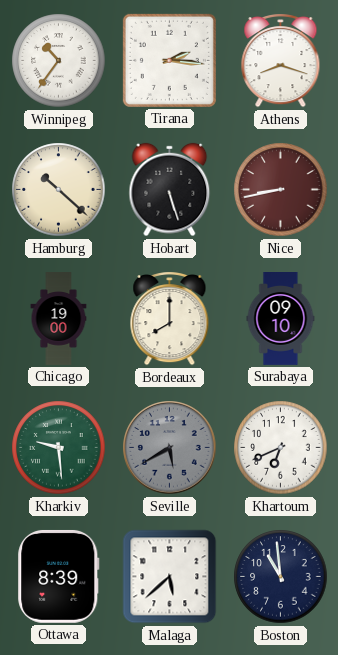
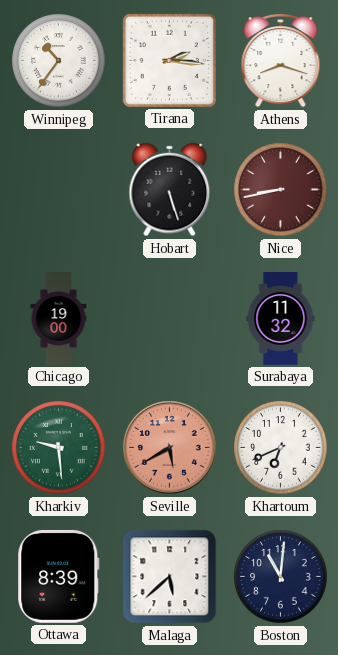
Hamburg: 10:22 -> none
Bordeaux: 8:00 -> none
Surabaya: 09:10 -> 11:32
Seville dial: grey -> salmon
Boston: 10:59 -> 11:01
